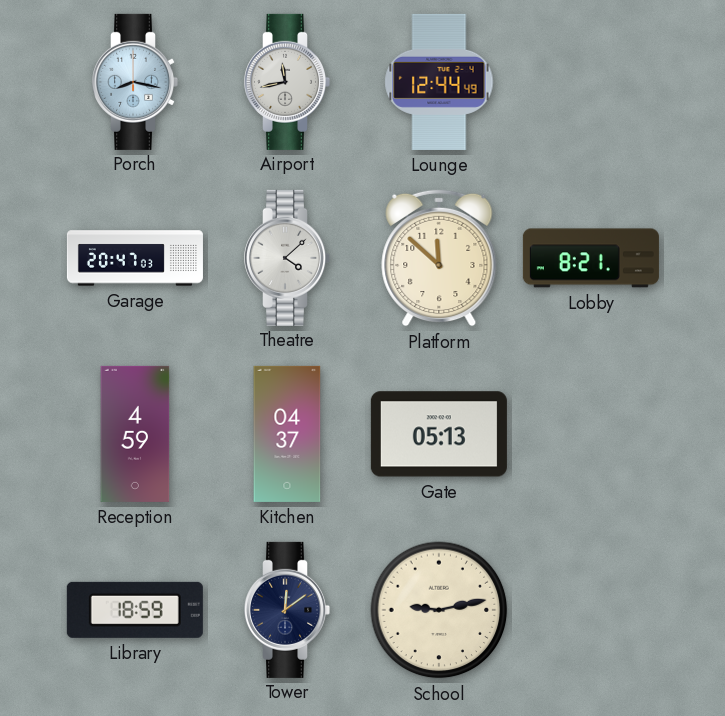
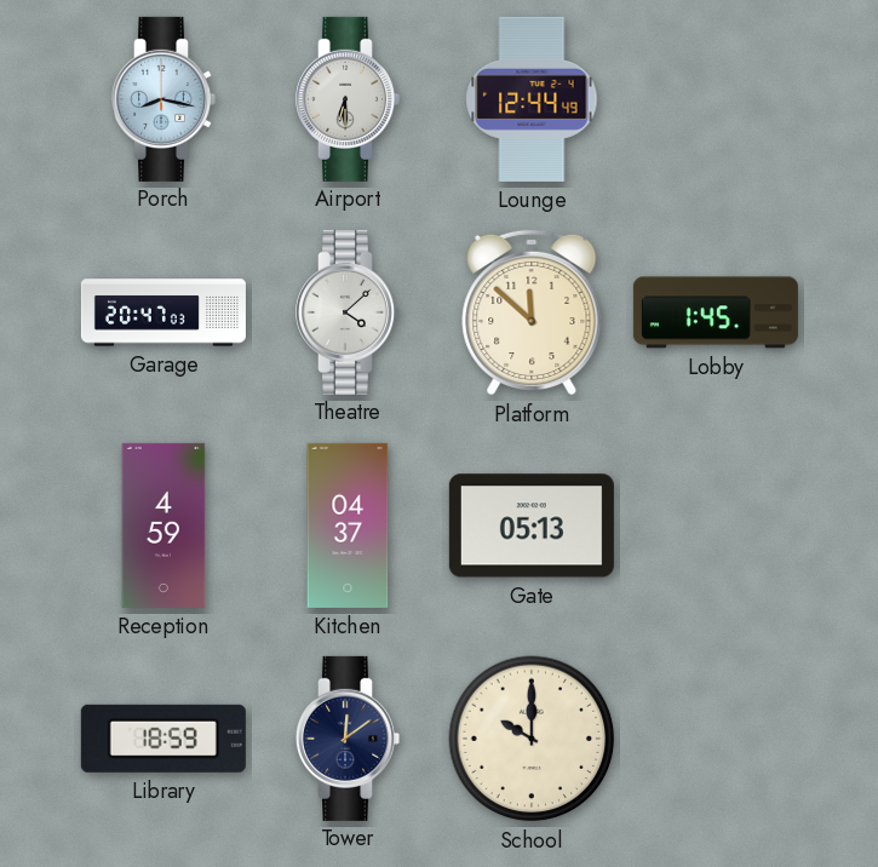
Airport: 11:43 -> 6:30
Lobby: 8:21 -> 1:45
School: 9:13 -> 10:00
